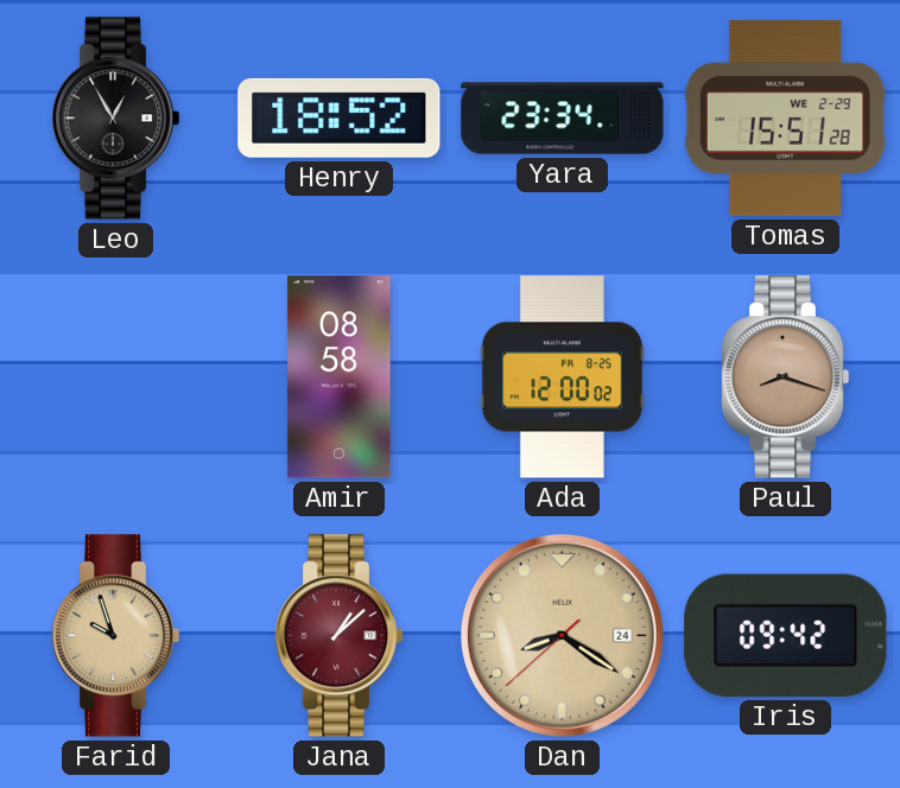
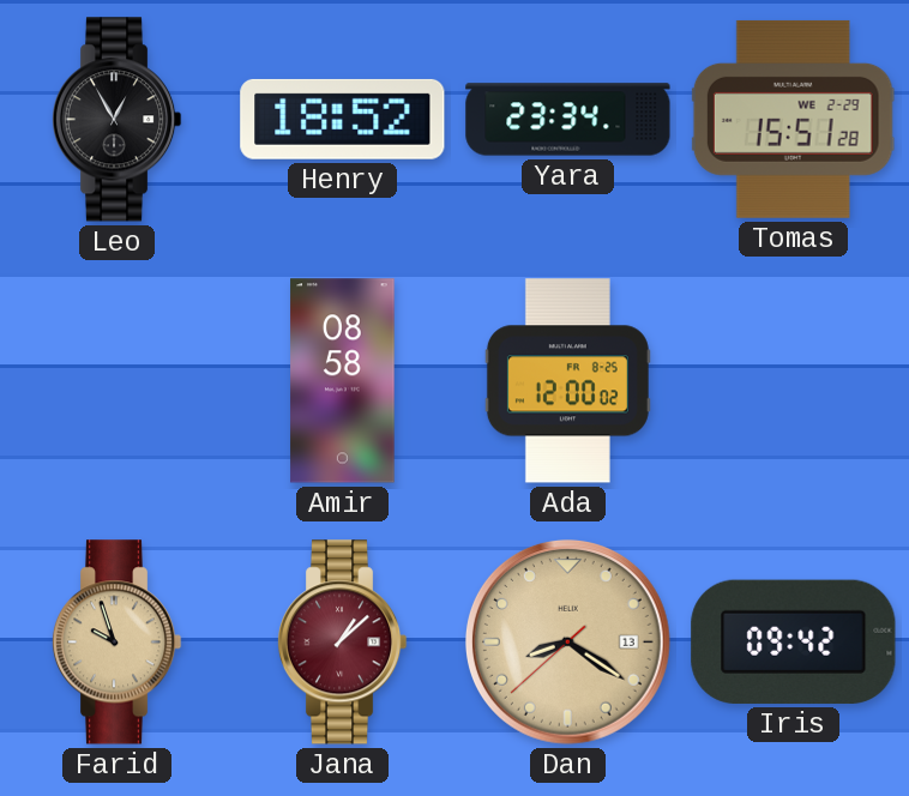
Paul: 8:18 -> none
Dan date: 24 -> 13
